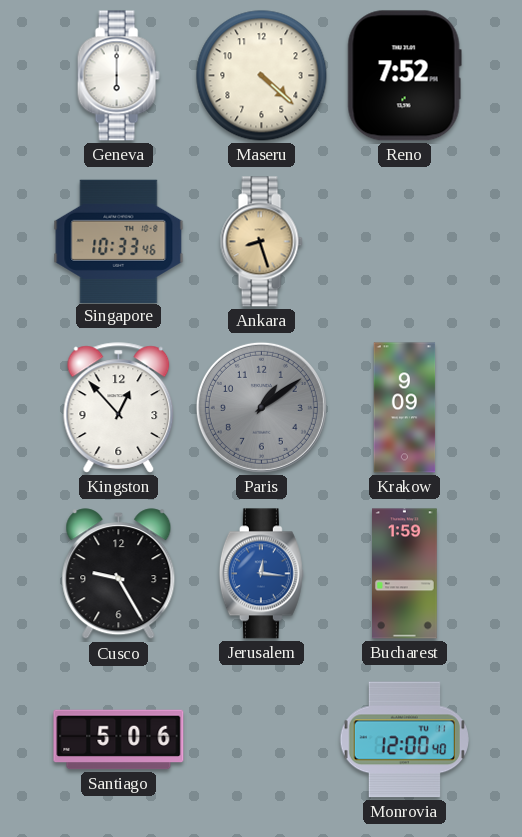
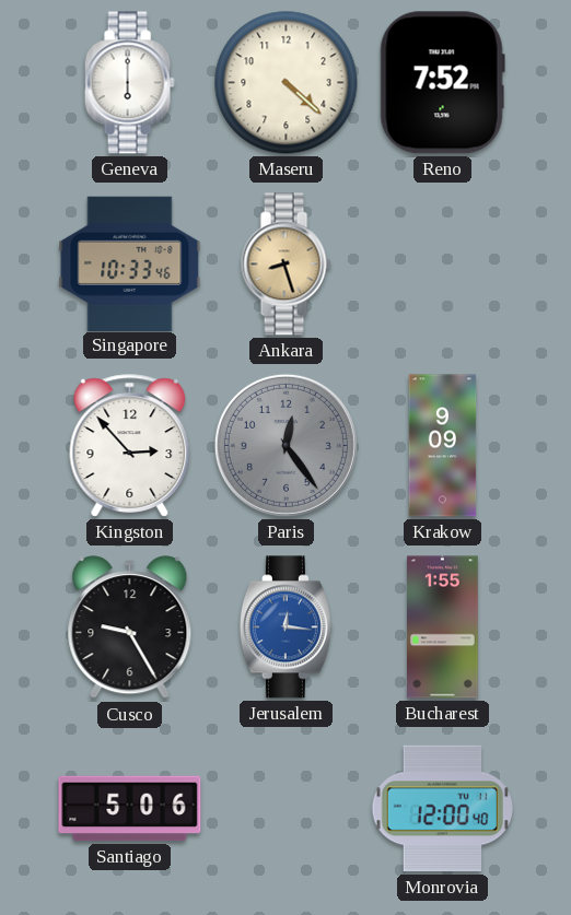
Kingston: 12:53 -> 2:53
Paris: 1:09 -> 12:24
Bucharest: 1:59 -> 1:55
